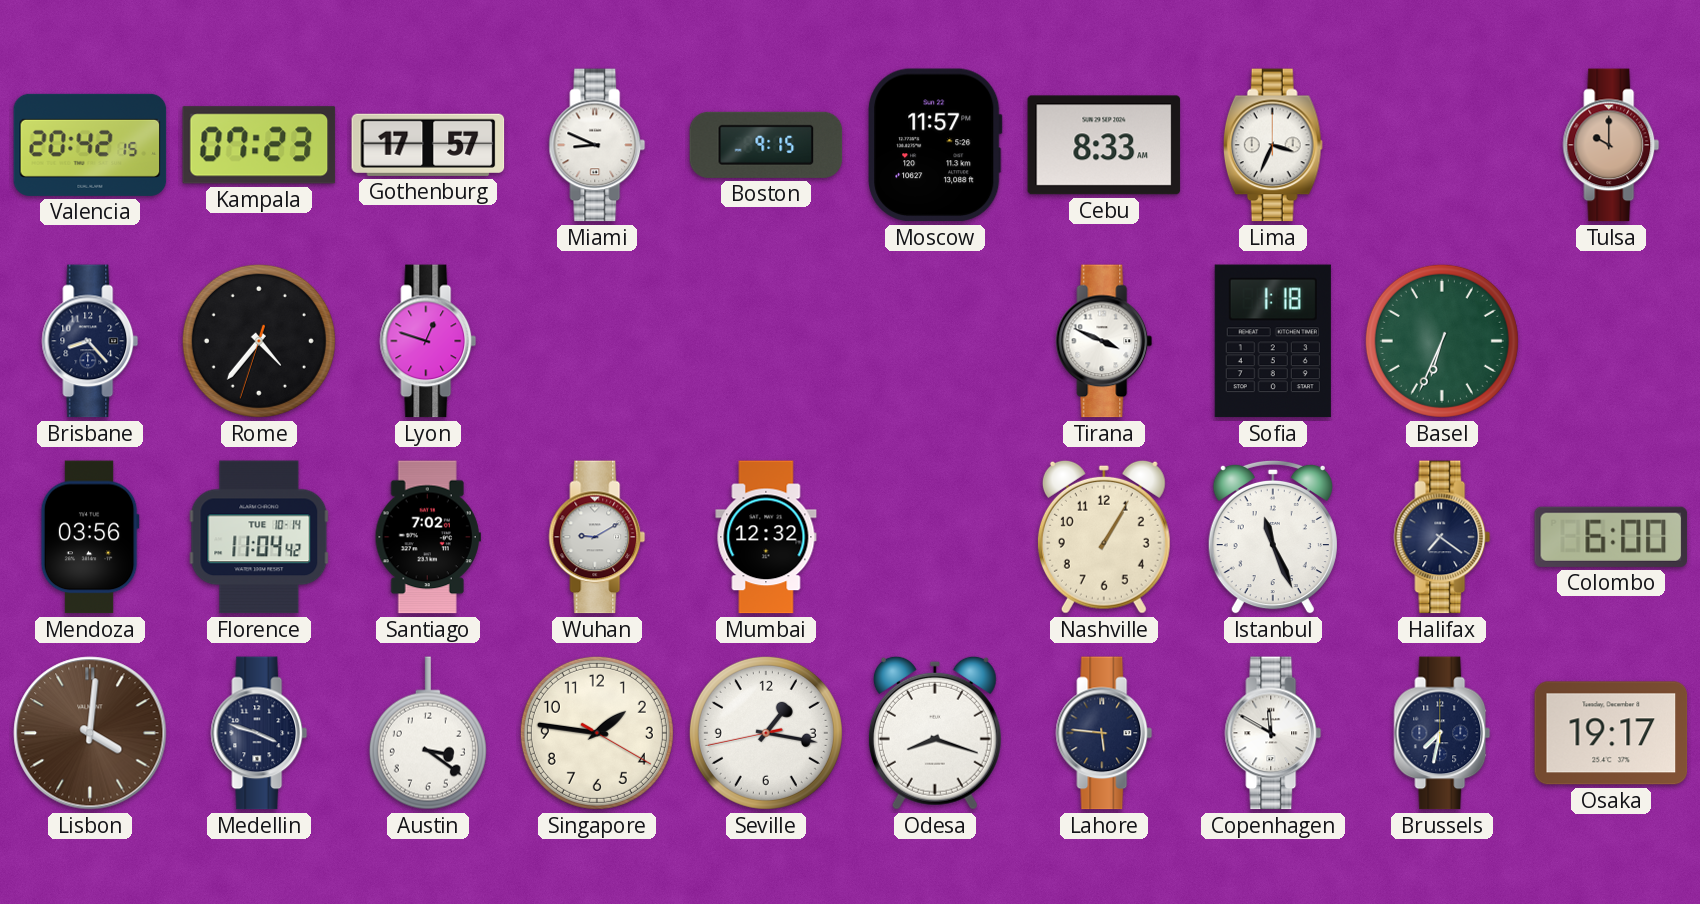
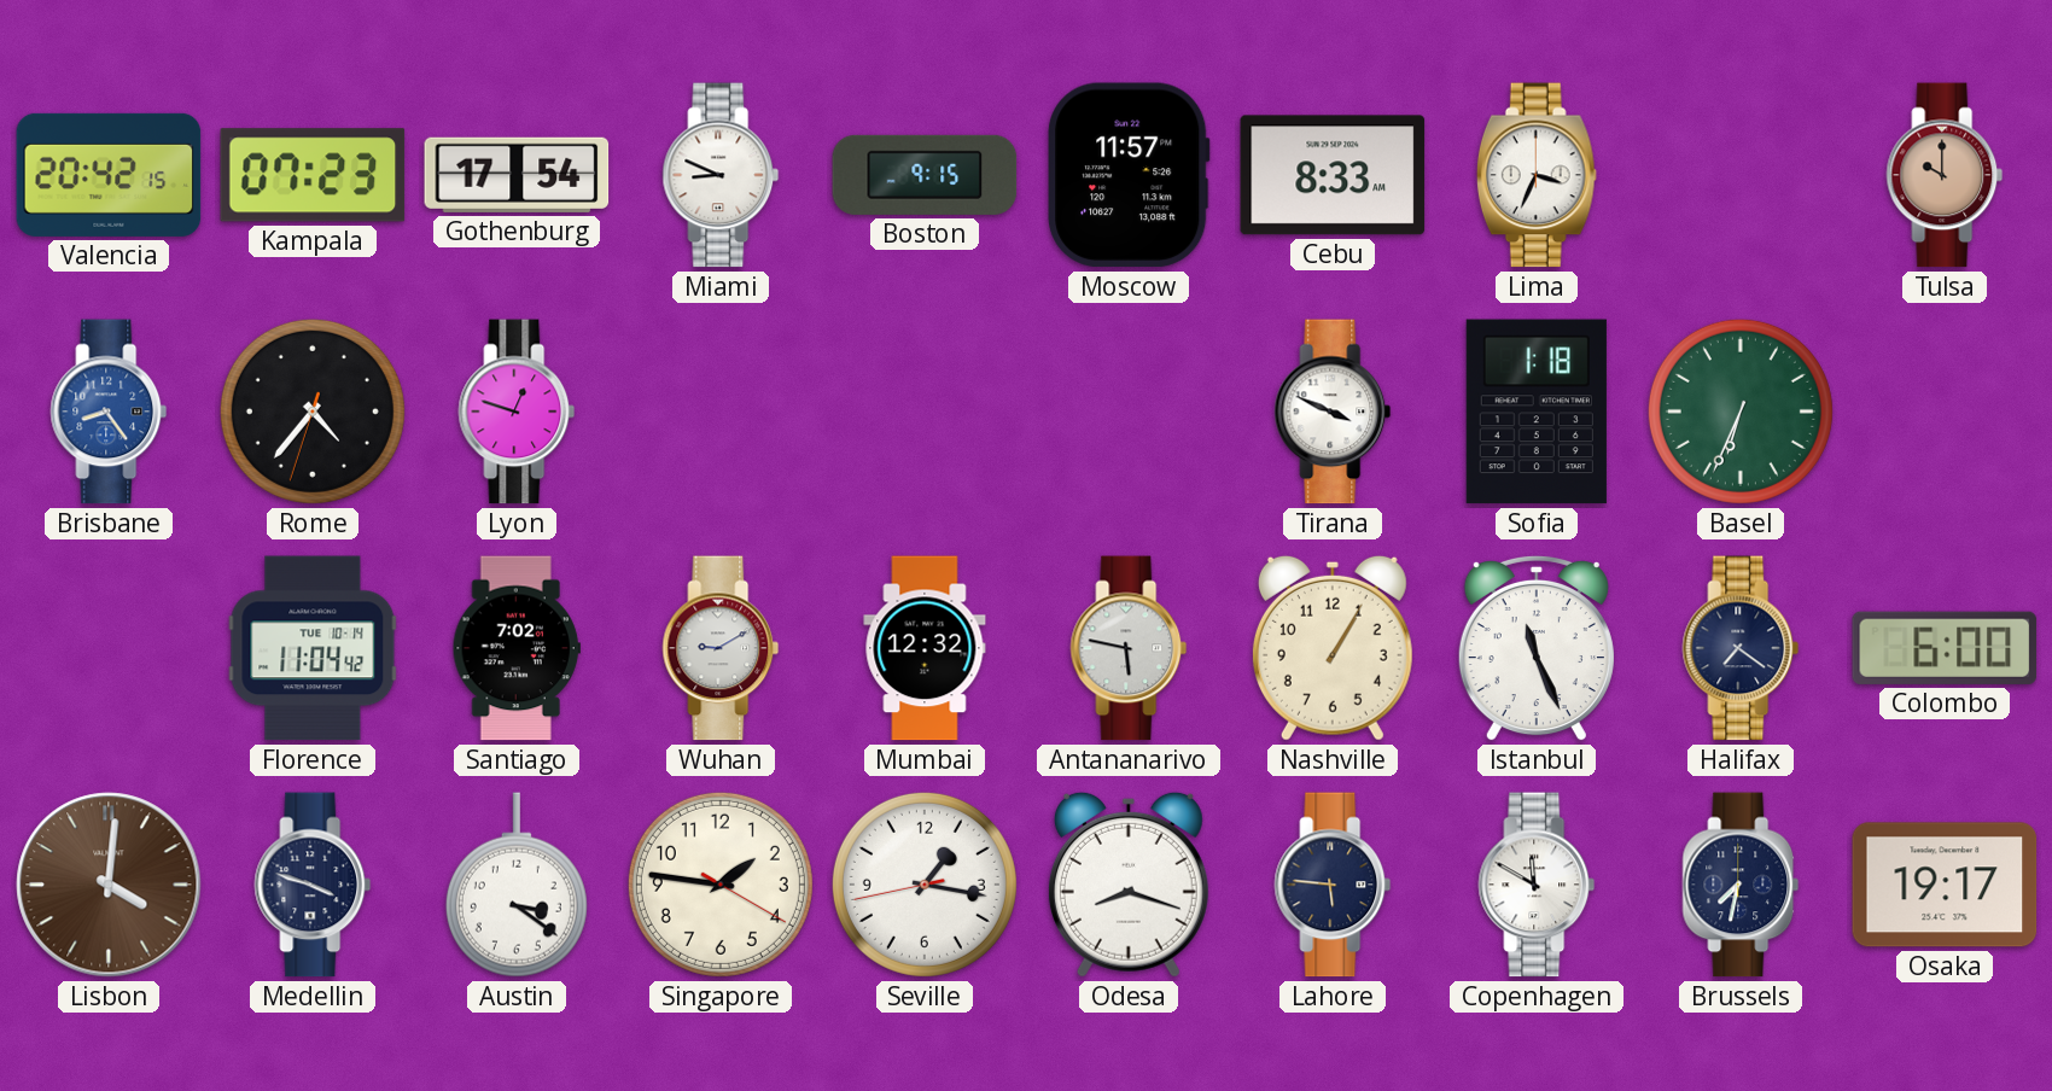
Gothenburg: 17:57 -> 17:54
Brisbane: 8:23 -> 8:24
Brisbane dial: navy -> blue
Mendoza: 03:56 -> none
Antananarivo: none -> 5:47
